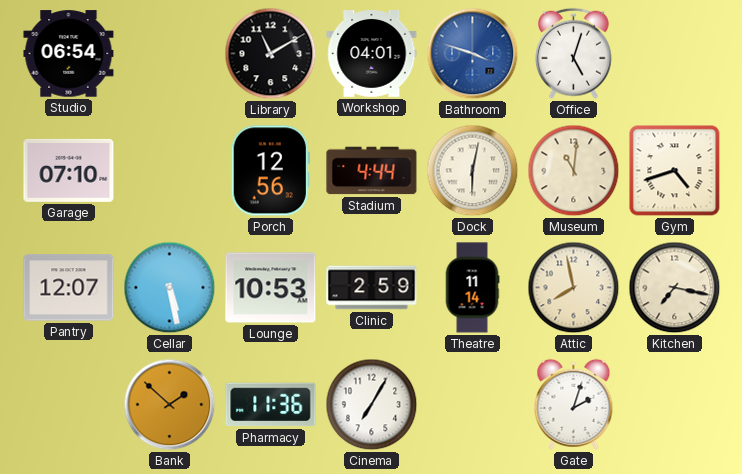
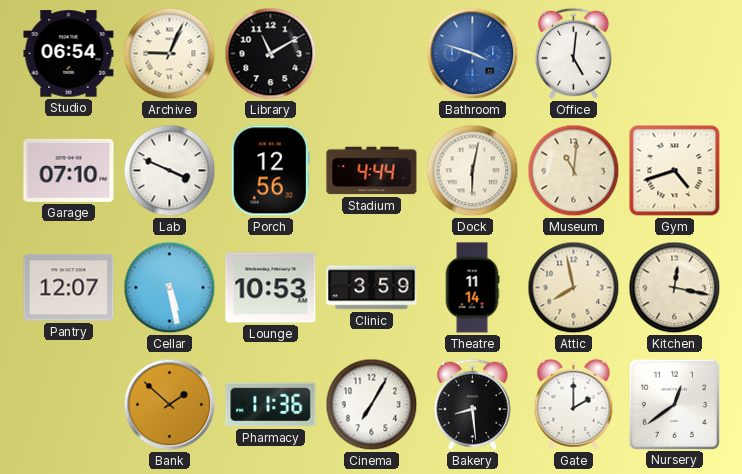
Archive: none -> 9:04
Workshop: 04:01 -> none
Office: 5:03 -> 5:01
Lab: none -> 3:49
Clinic: 2:59 -> 3:59
Kitchen: 7:17 -> 12:17
Bakery: none -> 8:29
Gate: 2:03 -> 2:00
Nursery: none -> 12:39
